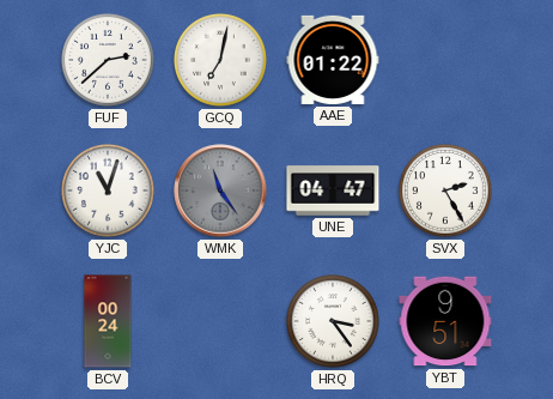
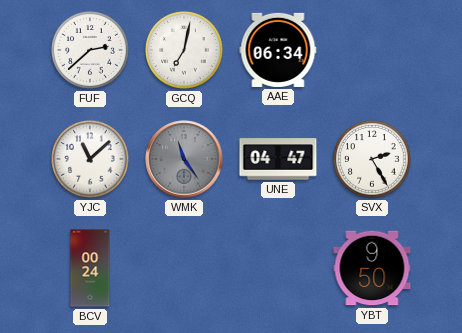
AAE: 01:22 -> 06:34
YJC: 11:03 -> 11:08
HRQ: 3:24 -> none
YBT: 9:51 -> 9:50
